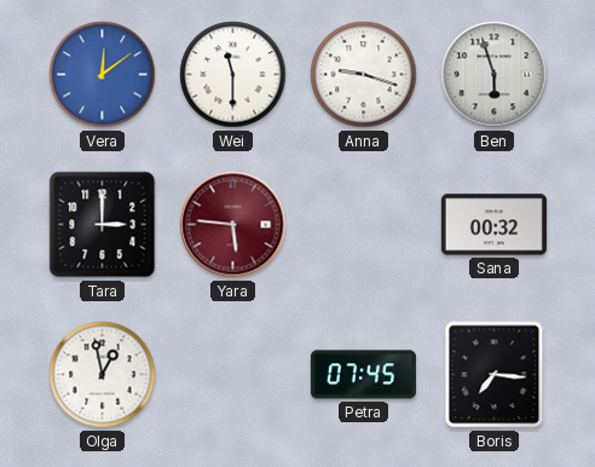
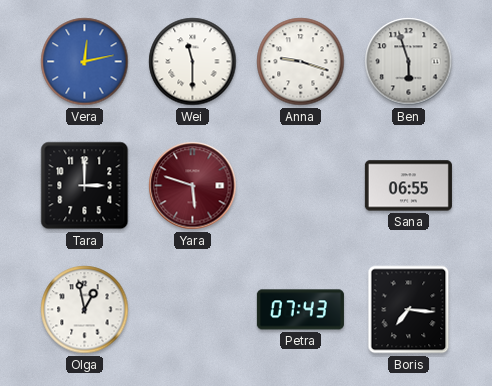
Vera: 12:09 -> 12:13
Yara: 5:46 -> 5:48
Sana: 00:32 -> 06:55
Petra: 07:45 -> 07:43
